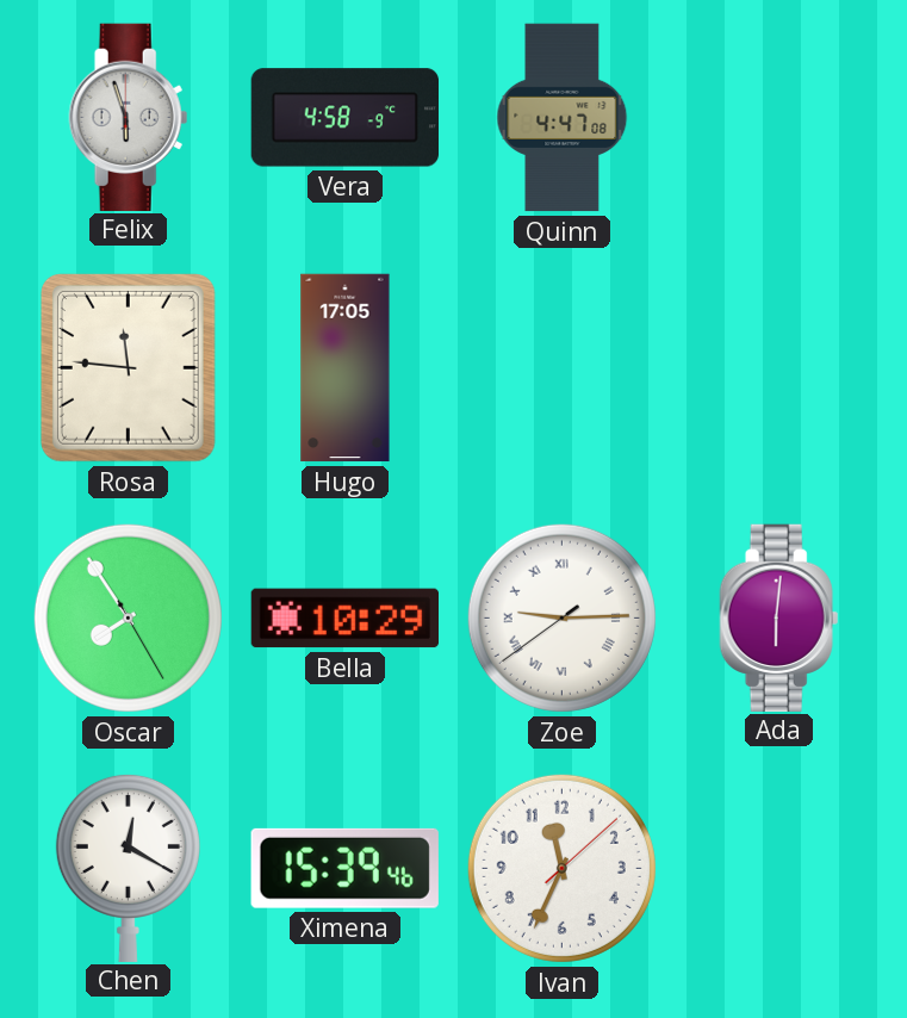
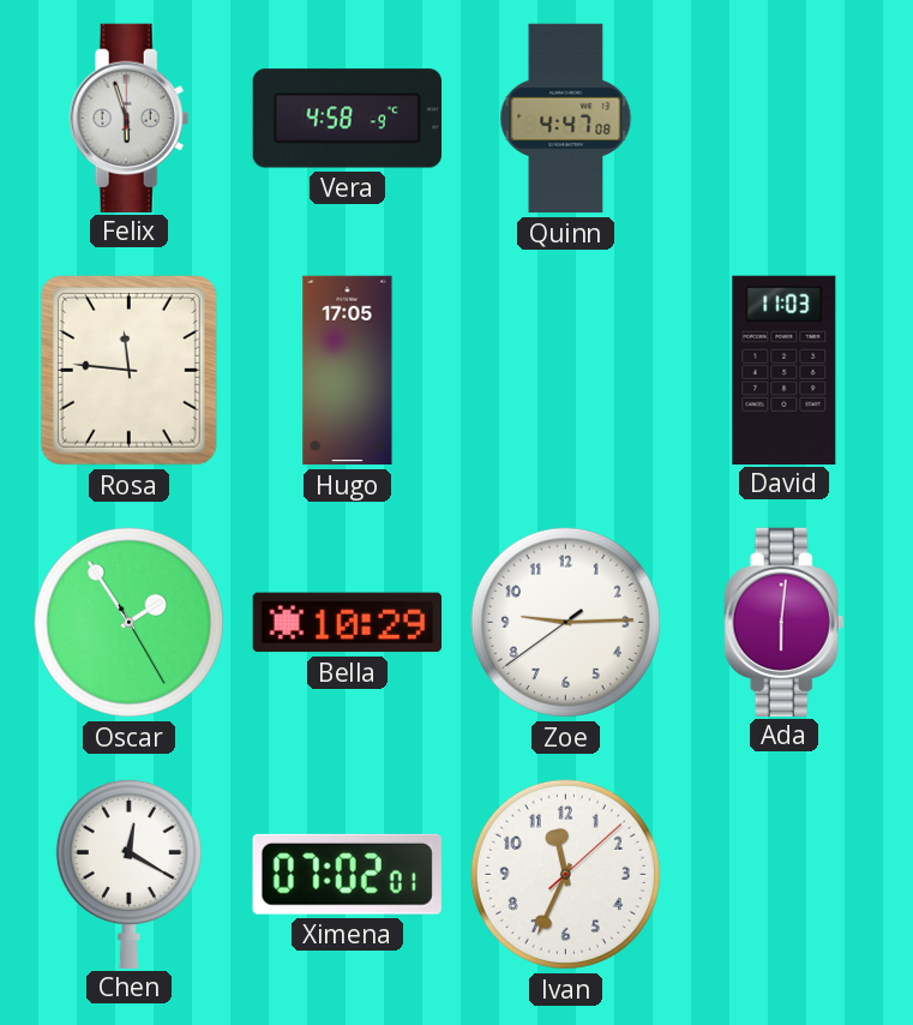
David: none -> 11:03
Oscar: 7:54 -> 1:54
Zoe numerals: Roman -> Arabic
Ximena: 15:39 -> 07:02
